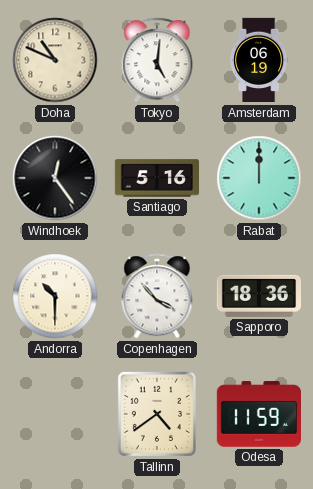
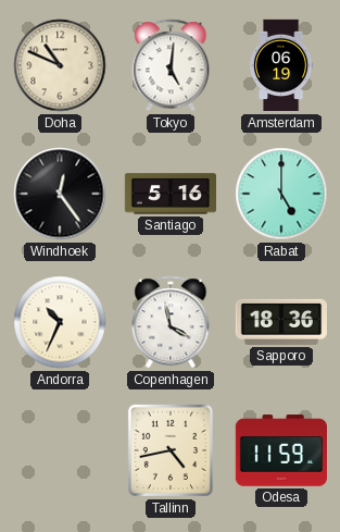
Rabat: 12:00 -> 5:00
Andorra: 10:30 -> 10:34
Copenhagen: 3:53 -> 3:58
Tallinn: 4:39 -> 4:43
